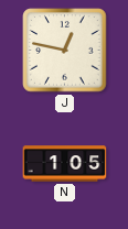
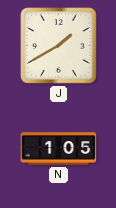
J: 12:47 -> 1:40
